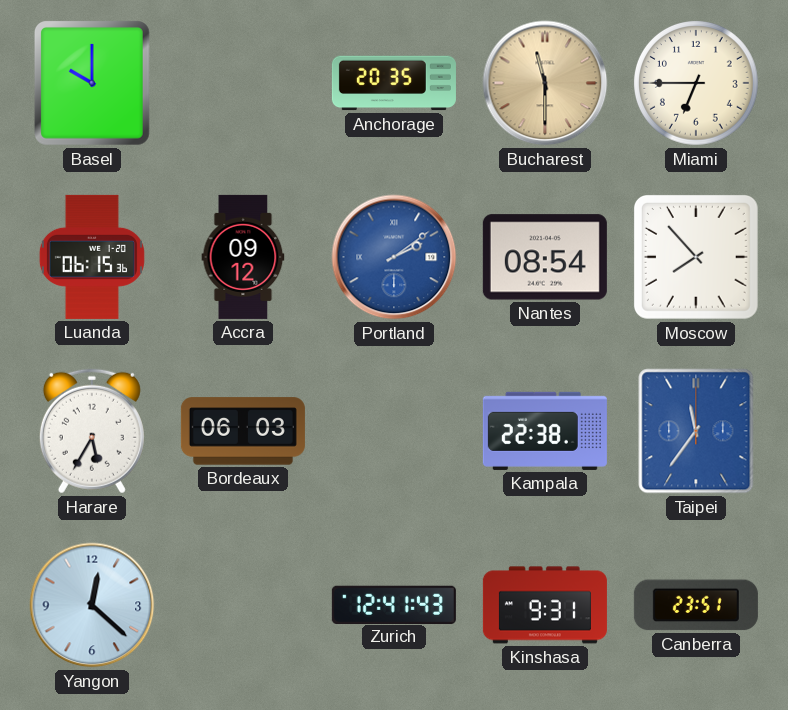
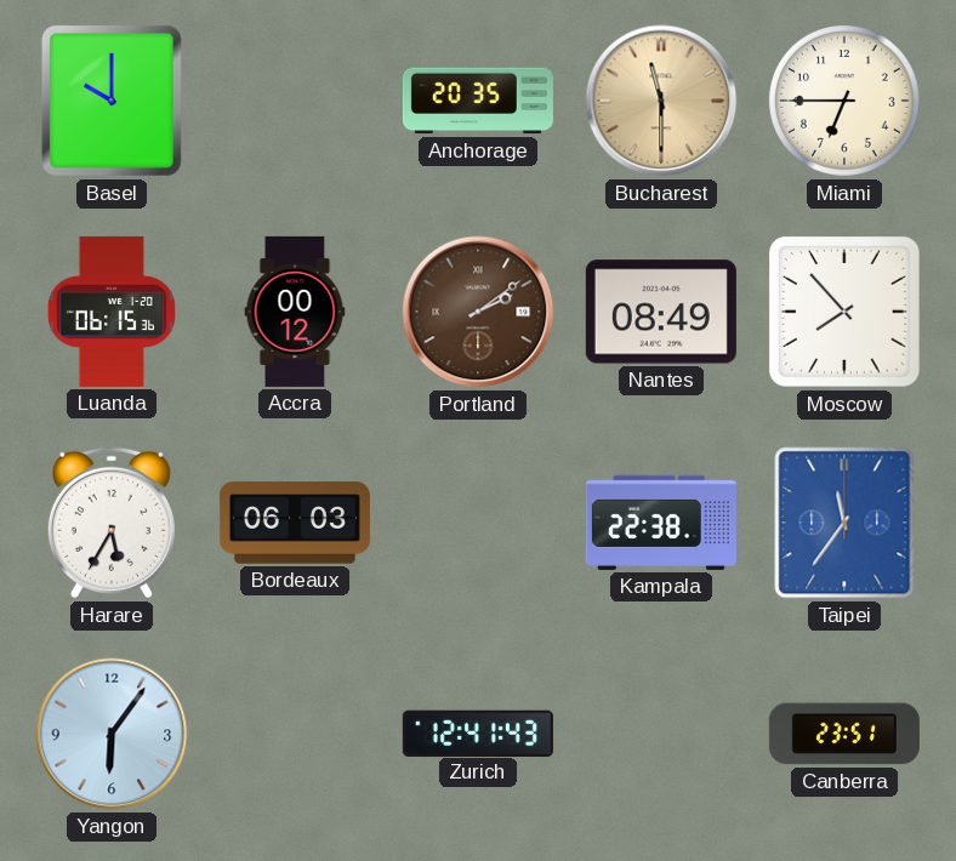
Accra: 09:12 -> 00:12
Portland dial: blue -> brown
Nantes: 08:54 -> 08:49
Yangon: 12:22 -> 6:06
Kinshasa: 9:31 -> none
